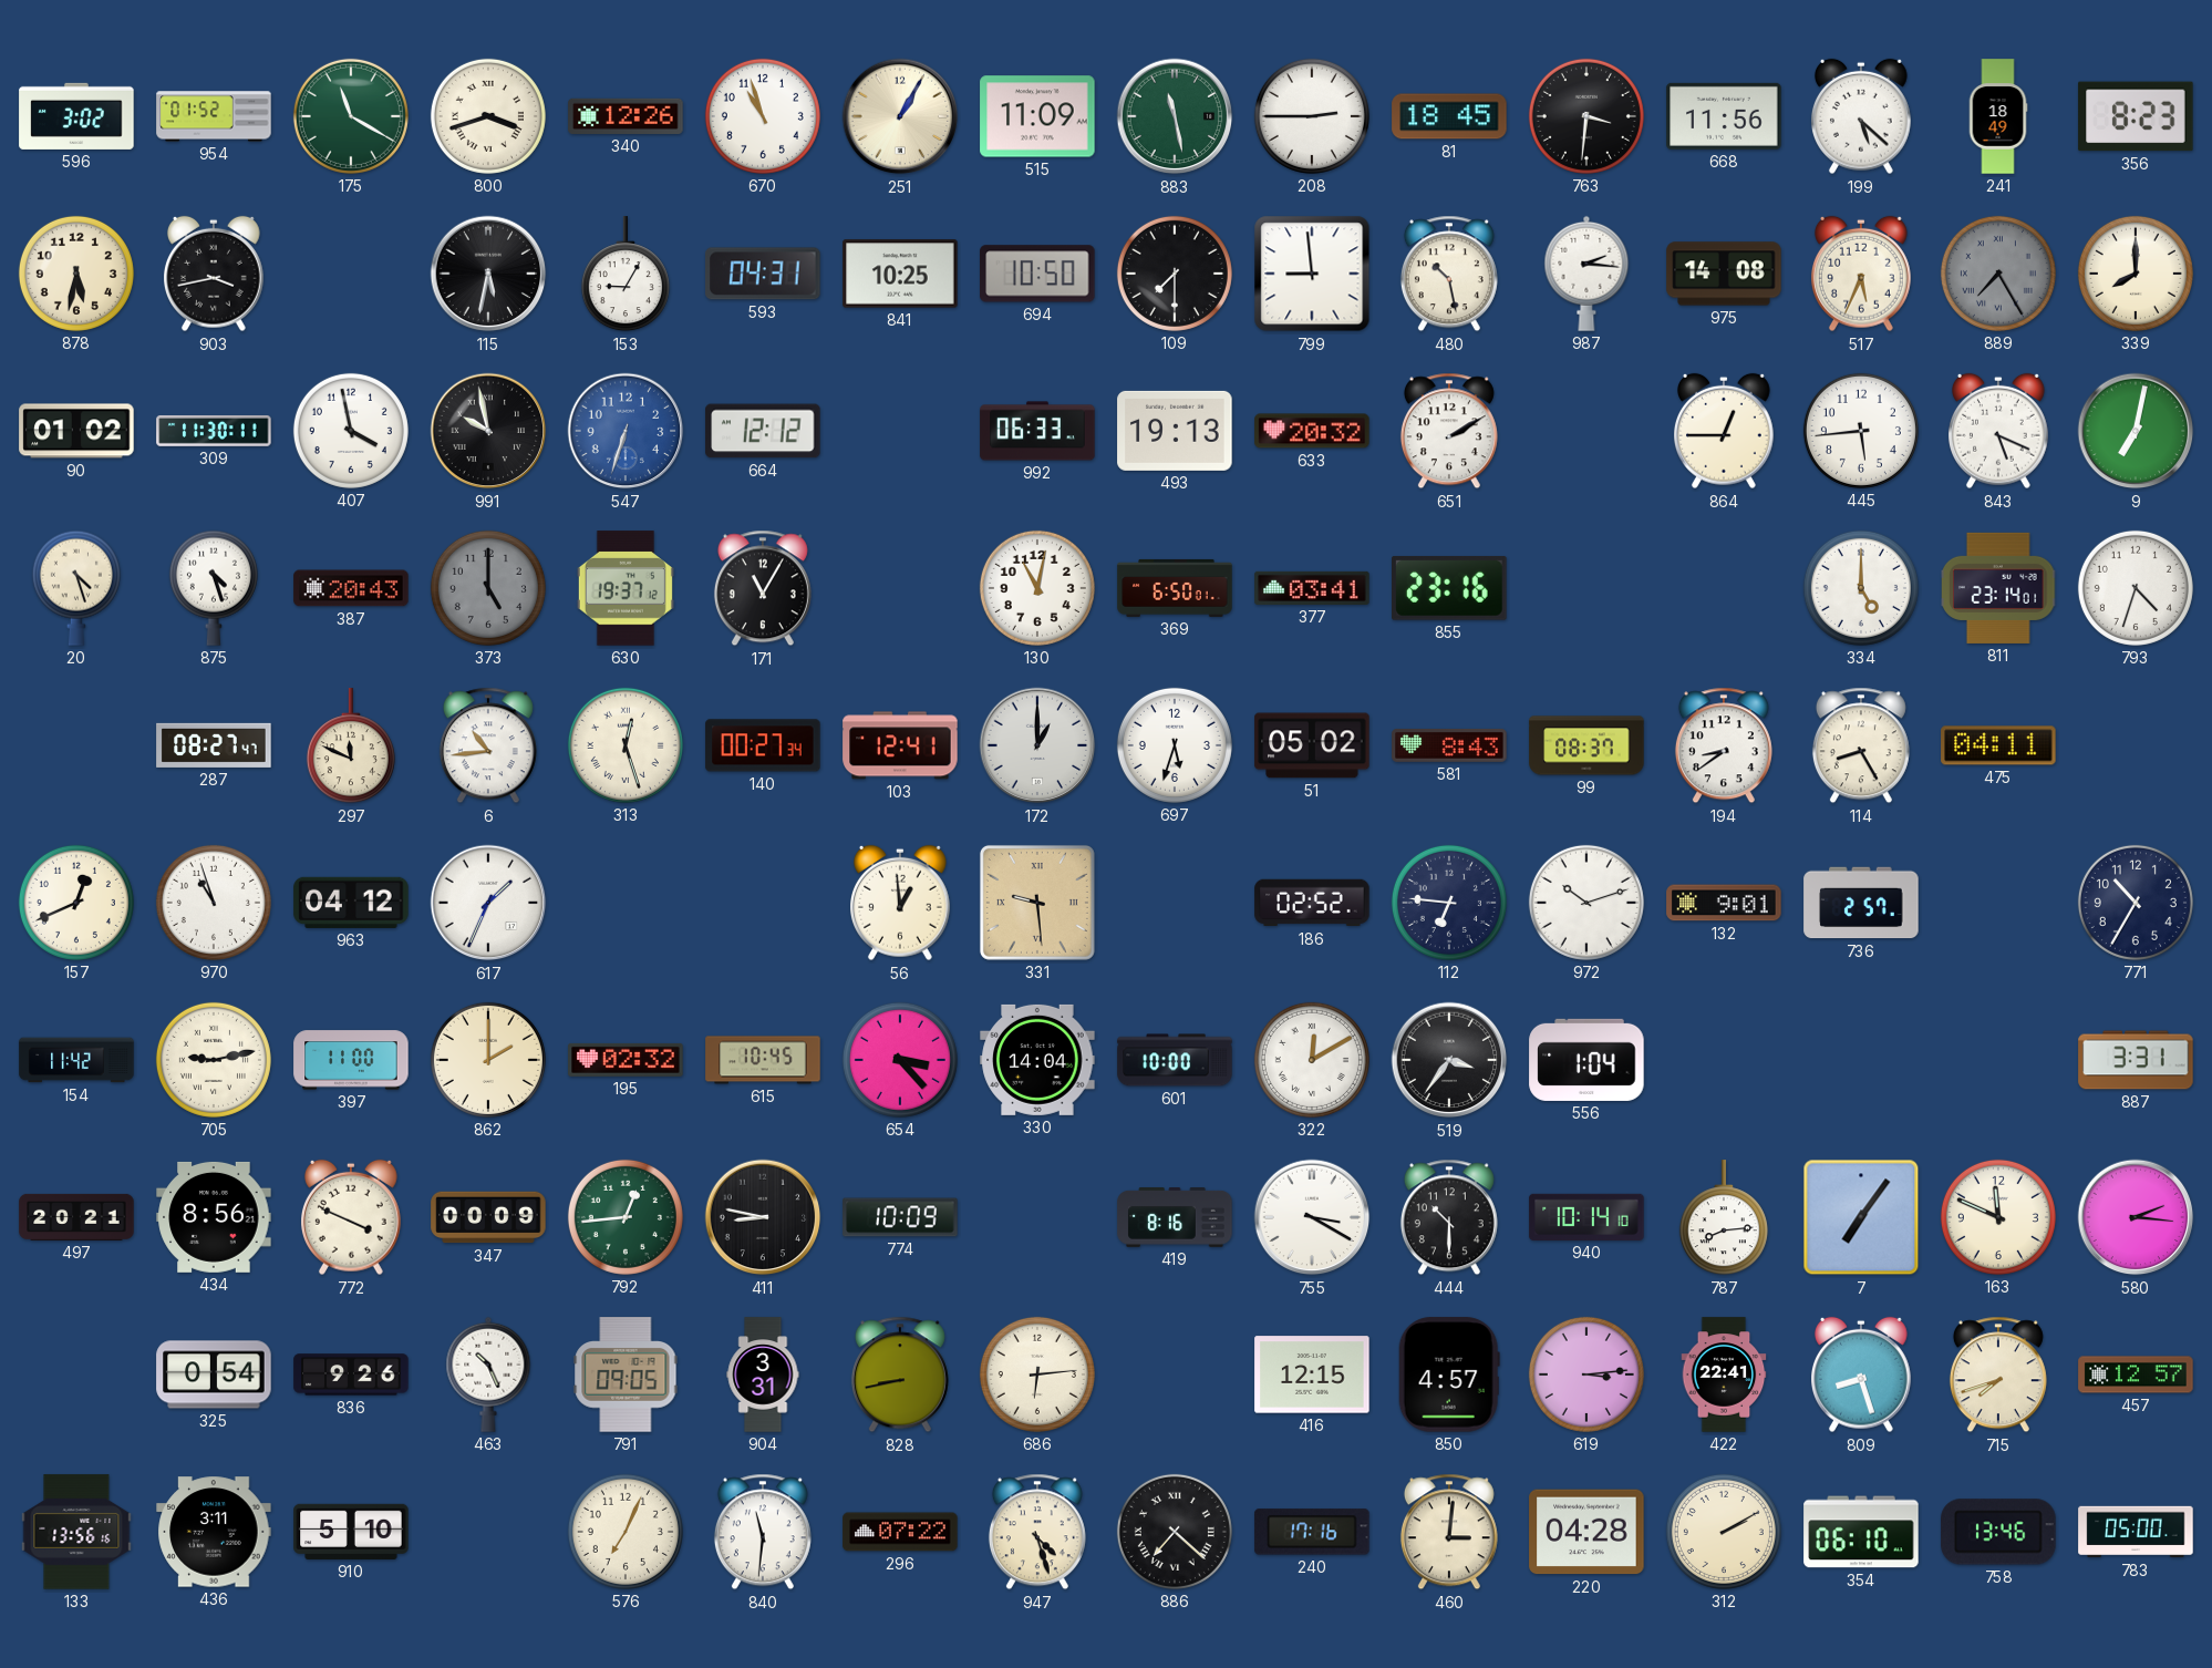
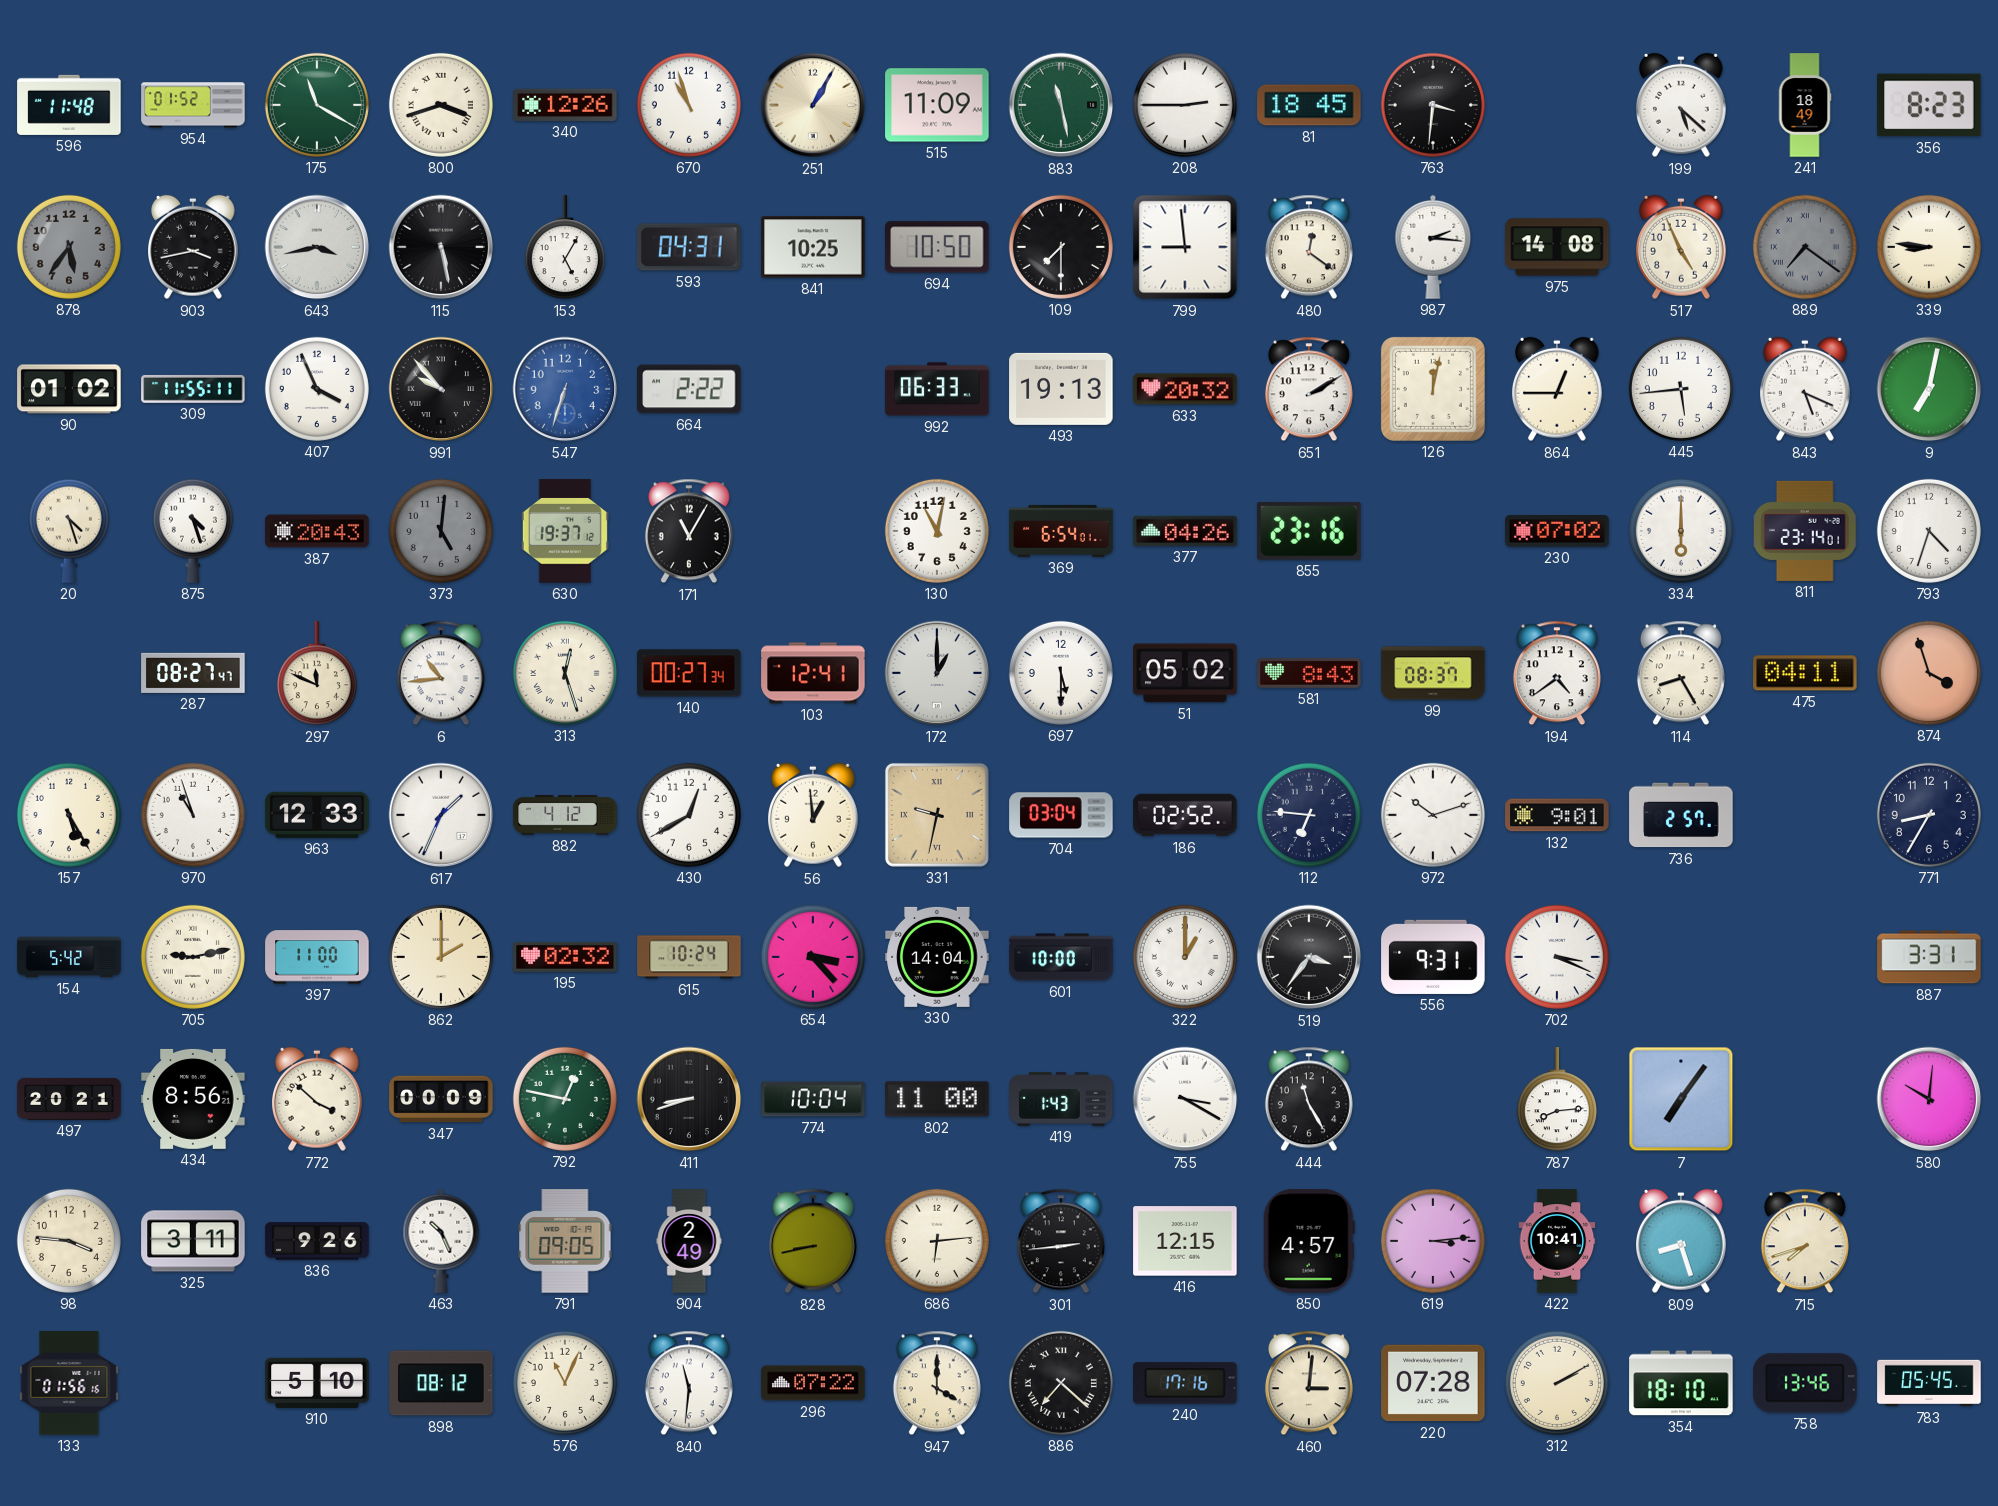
596: 3:02 -> 11:48
668: 11:56 -> none
878: 5:32 -> 5:36
878 dial: cream -> grey
643: none -> 3:43
115: 5:32 -> 5:28
153: 9:05 -> 5:05
480: 10:28 -> 12:21
517: 5:34 -> 4:56
889: 7:25 -> 7:21
339: 8:00 -> 8:46
309: 11:30 -> 11:55
407: 3:58 -> 3:56
991: 9:58 -> 9:53
664: 12:12 -> 2:22
126: none -> 12:02
373: 5:00 -> 5:01
369: 6:50 -> 6:54
377: 03:41 -> 04:26
230: none -> 07:02
334: 5:00 -> 6:00
697: 5:33 -> 5:30
194: 8:39 -> 4:39
874: none -> 3:57
157: 12:41 -> 5:25
963: 04:12 -> 12:33
882: none -> 4:12
430: none -> 12:40
331: 9:29 -> 9:32
704: none -> 03:04
771: 10:35 -> 8:35
154: 11:42 -> 5:42
615: 10:45 -> 10:24
322: 12:10 -> 1:00
556: 1:04 -> 9:31
702: none -> 3:19
772: 3:49 -> 3:52
792: 12:44 -> 12:47
411: 8:47 -> 8:42
774: 10:09 -> 10:04
802: none -> 11:00
419: 8:16 -> 1:43
444: 10:30 -> 11:25
940: 10:14 -> none
163: 11:49 -> none
580: 2:16 -> 10:01
98: none -> 3:46
325: 0:54 -> 3:11
904: 3:31 -> 2:49
301: none -> 2:44
422: 22:41 -> 10:41
457: 12:57 -> none
133: 13:56 -> 01:56
436: 3:11 -> none
898: none -> 08:12
576: 7:04 -> 11:04
947: 4:27 -> 4:00
220: 04:28 -> 07:28
354: 06:10 -> 18:10
783: 05:00 -> 05:45
